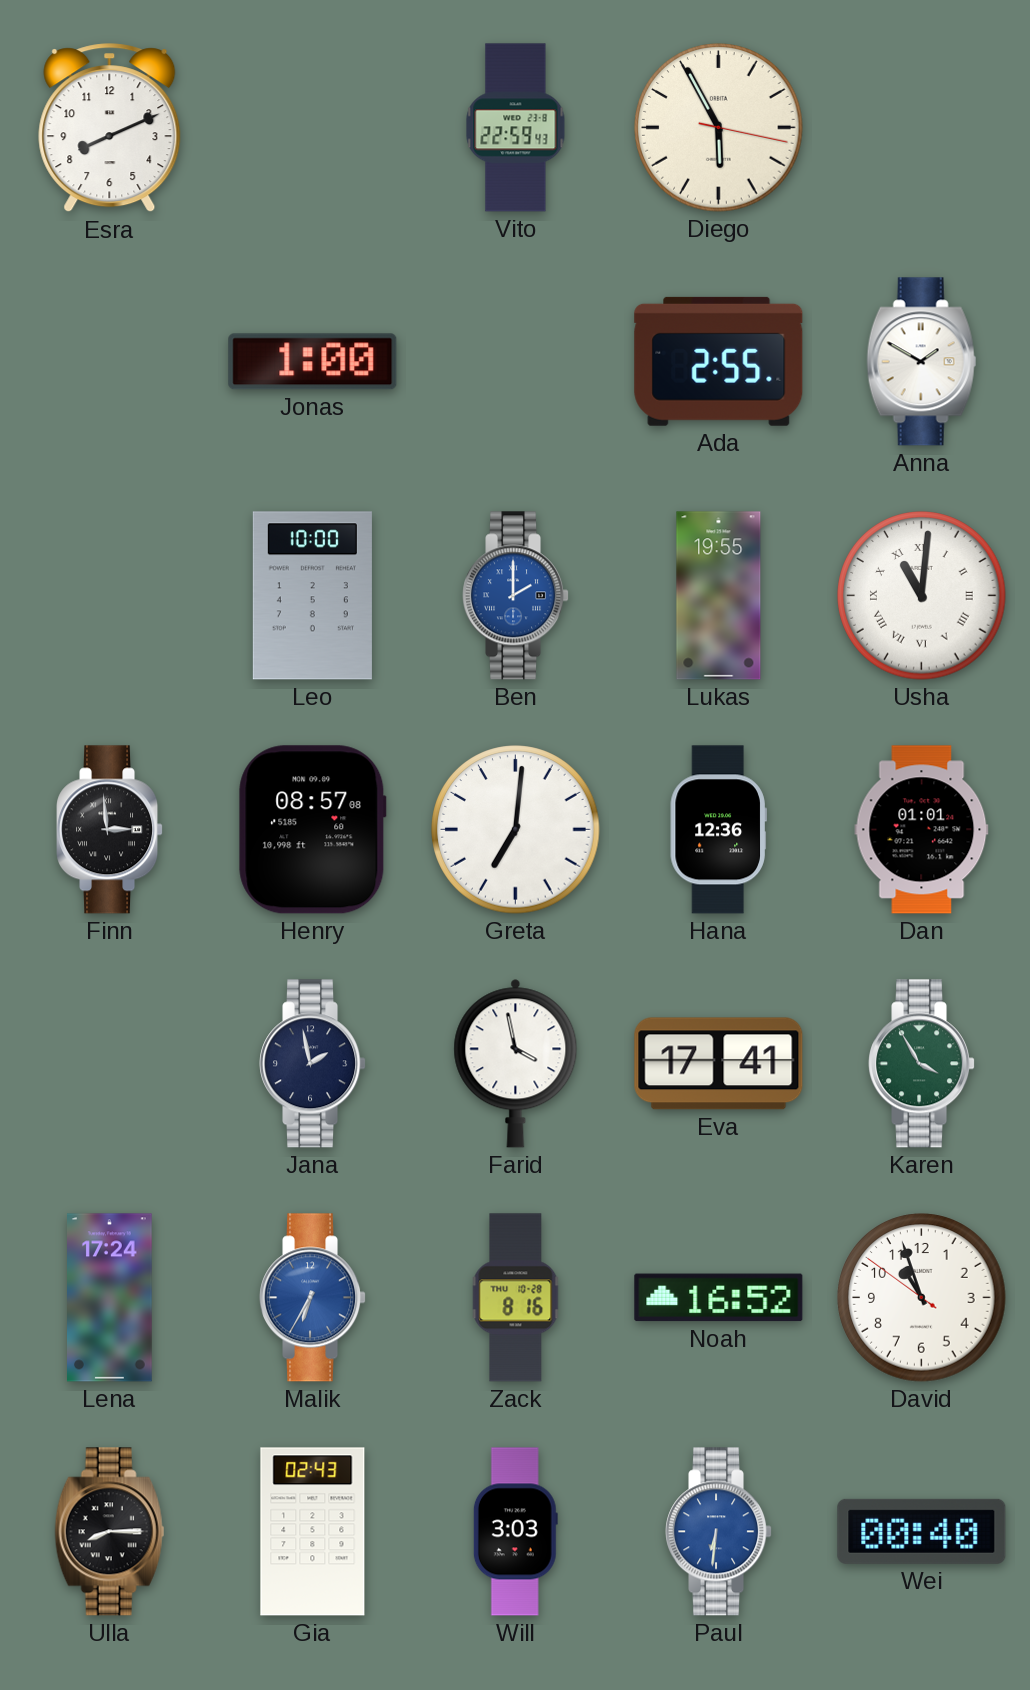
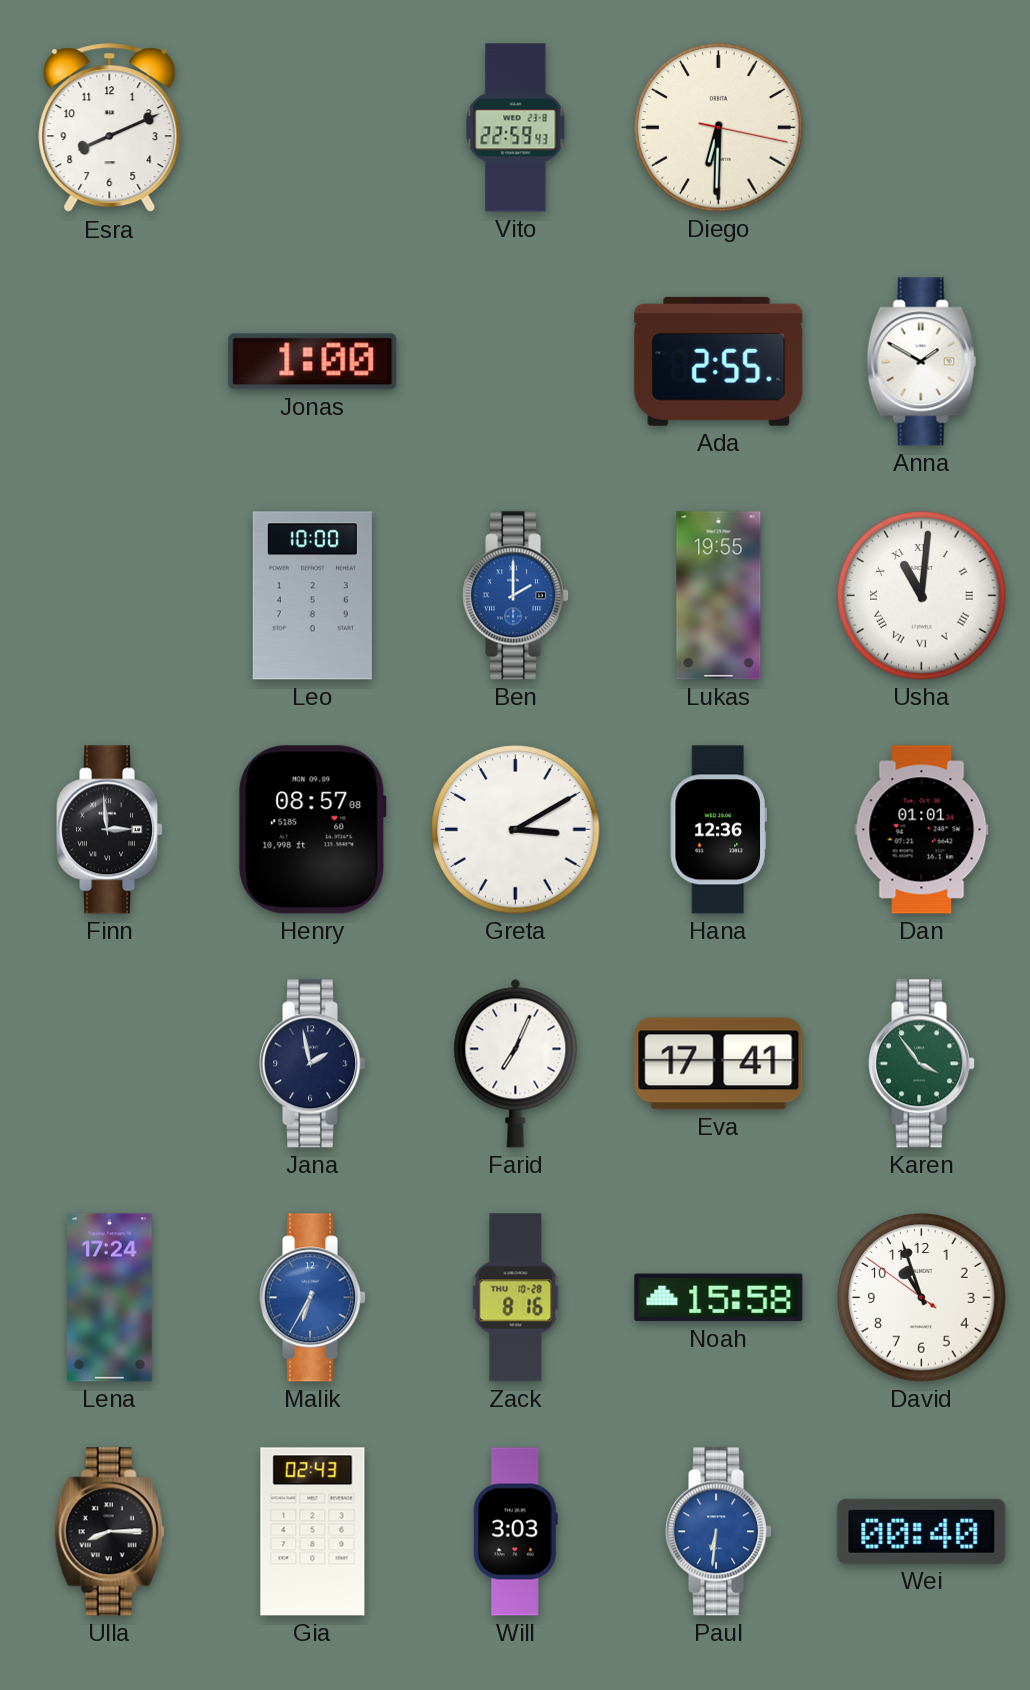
Diego: 5:55 -> 6:30
Greta: 7:01 -> 3:10
Farid: 3:58 -> 7:04
Karen: 3:55 -> 3:54
Noah: 16:52 -> 15:58
